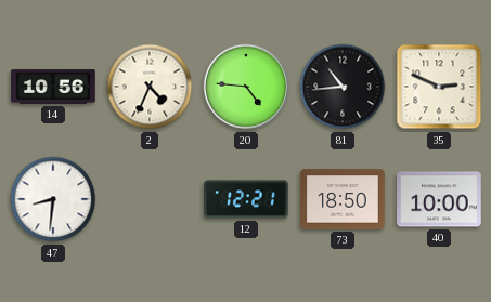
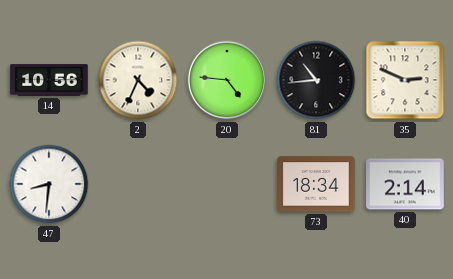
12: 12:21 -> none
73: 18:50 -> 18:34
40: 10:00 -> 2:14
